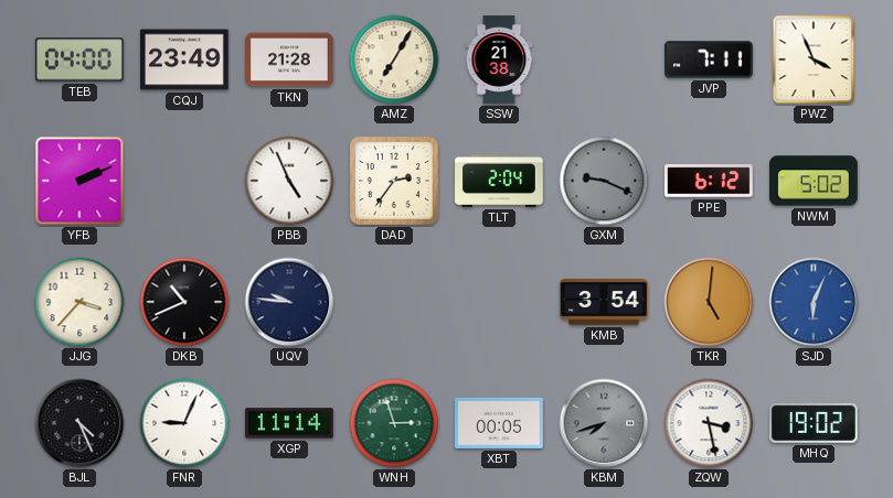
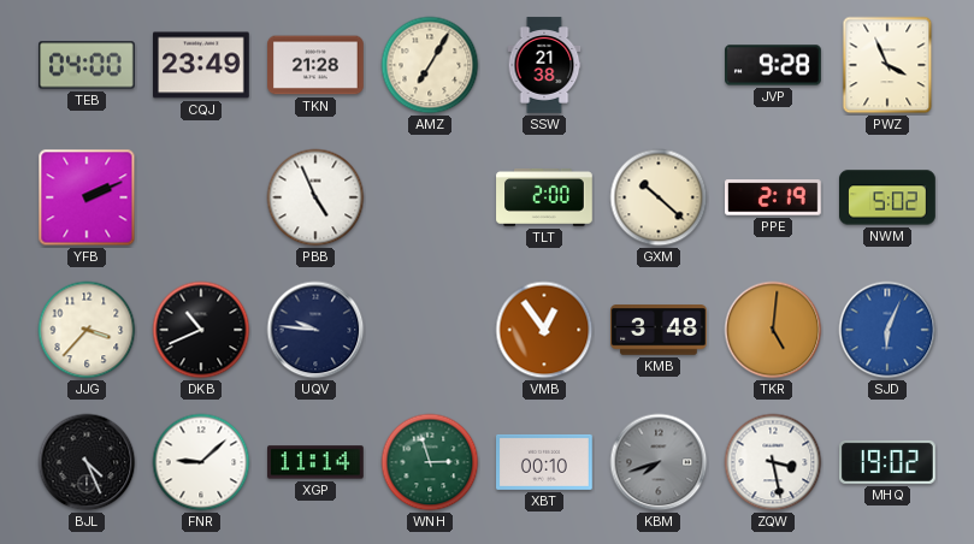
JVP: 7:11 -> 9:28
DAD: 2:36 -> none
TLT: 2:04 -> 2:00
GXM: 9:19 -> 10:22
GXM dial: grey -> cream
PPE: 6:12 -> 2:19
VMB: none -> 12:54
KMB: 3:54 -> 3:48
FNR: 9:04 -> 9:08
XBT: 00:05 -> 00:10
